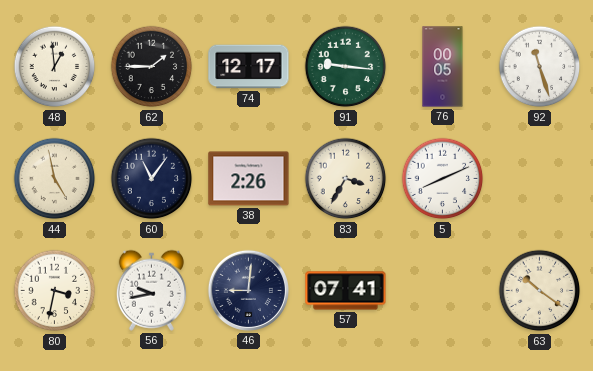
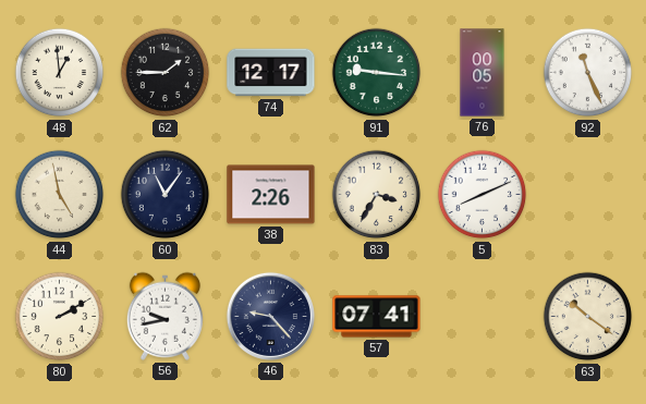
92: 11:27 -> 11:26
80: 3:32 -> 2:10
46: 9:01 -> 9:23
